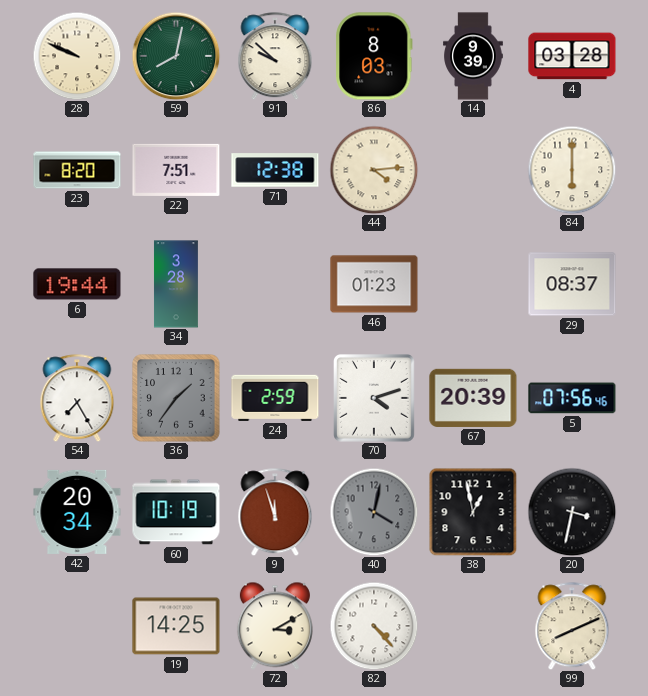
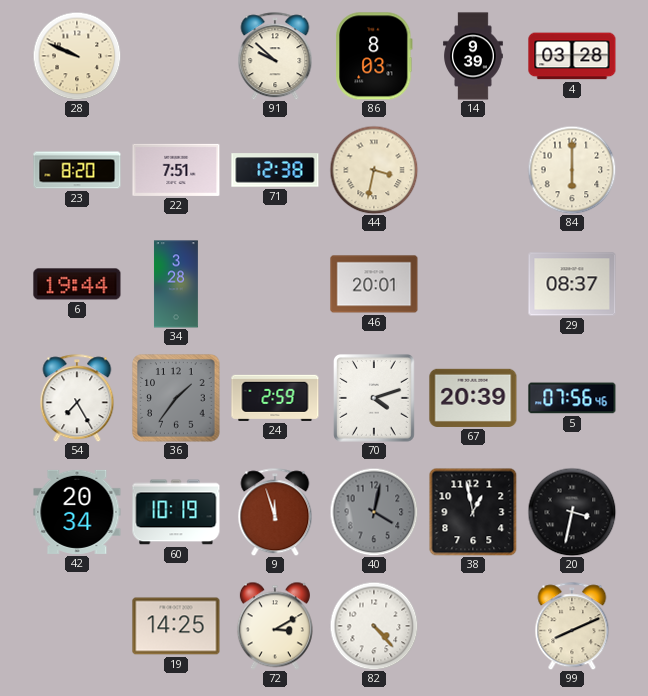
59: 8:02 -> none
44: 4:14 -> 3:32
46: 01:23 -> 20:01
